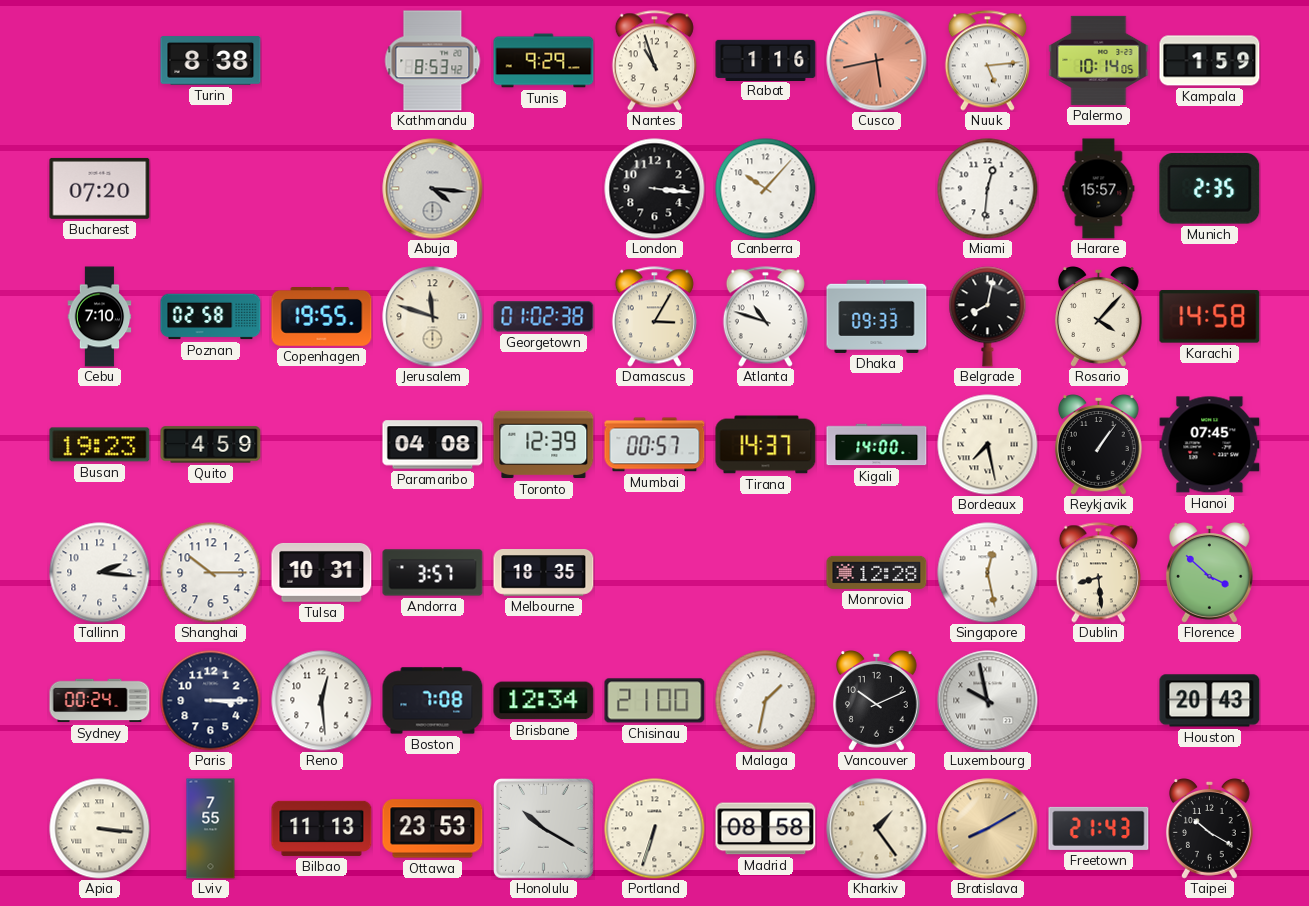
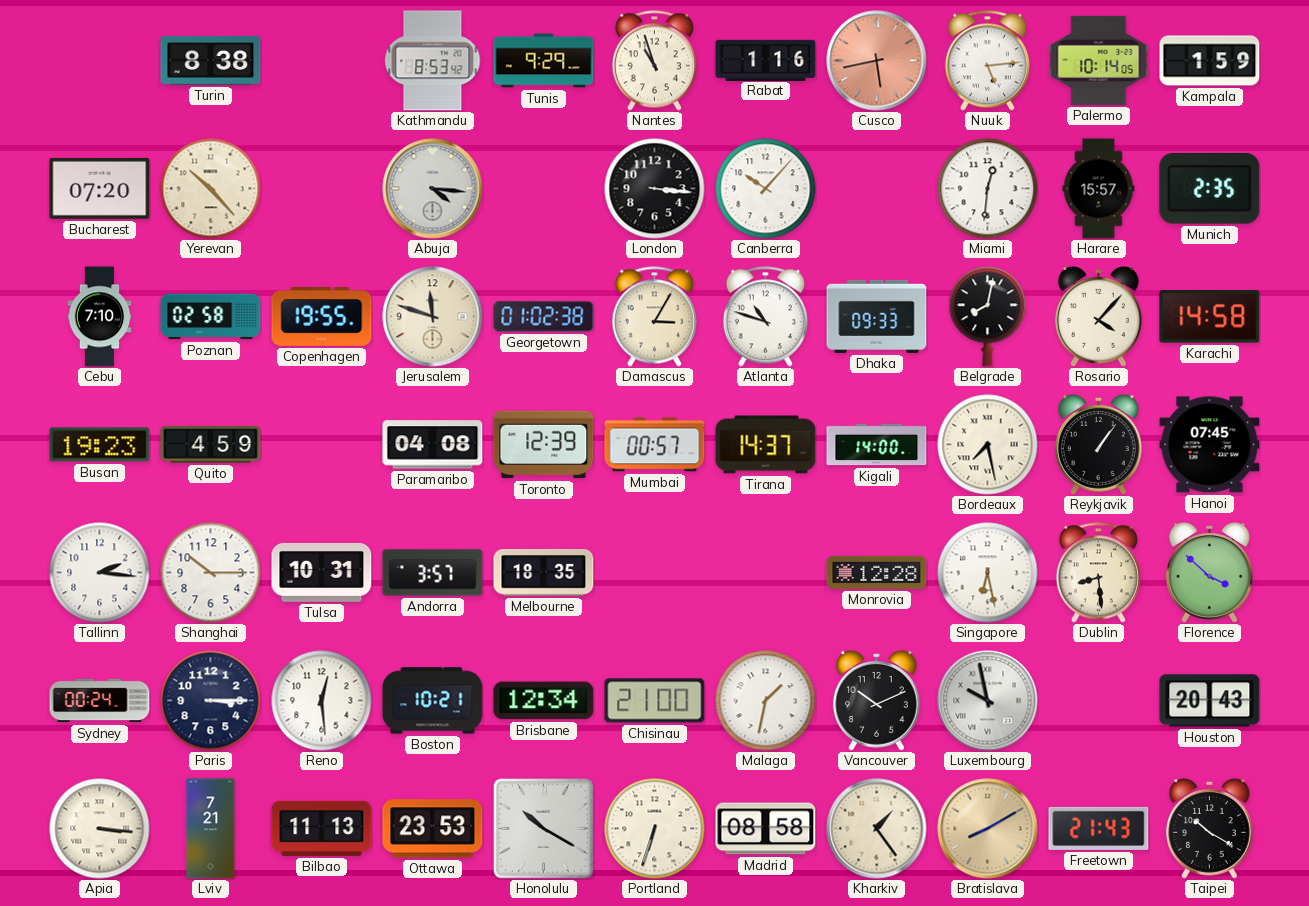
Yerevan: none -> 10:23
Singapore: 12:28 -> 6:28
Boston: 7:08 -> 10:21
Lviv: 7:55 -> 7:21
